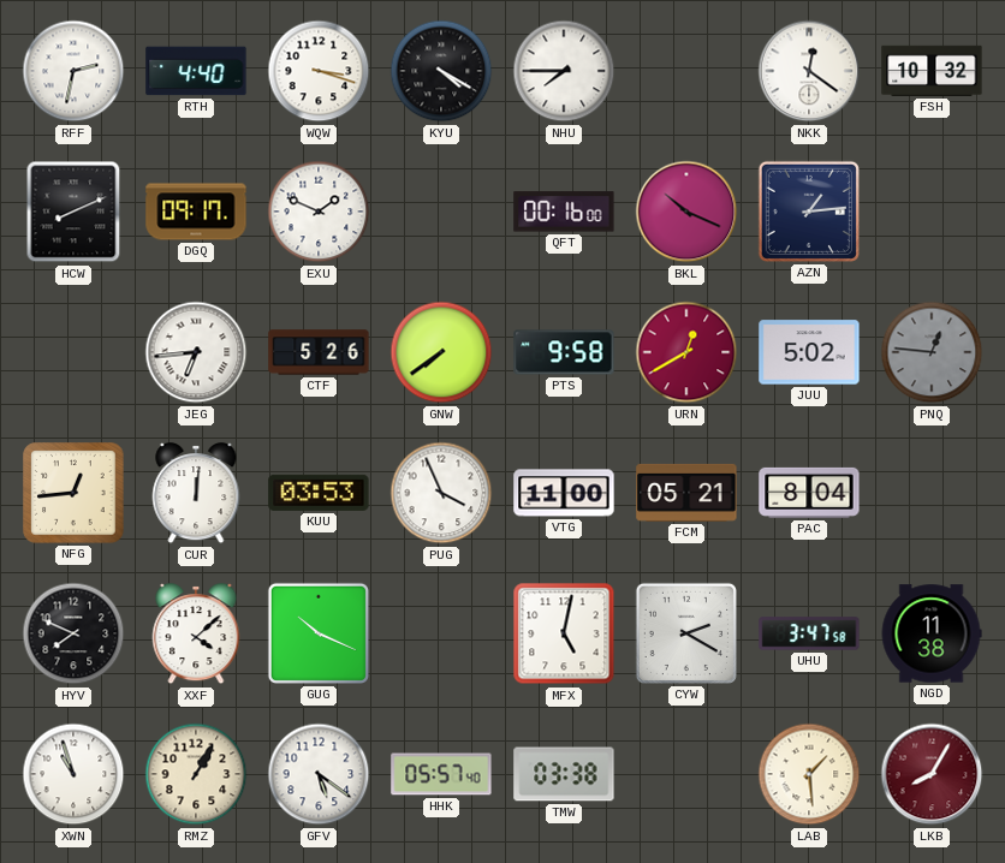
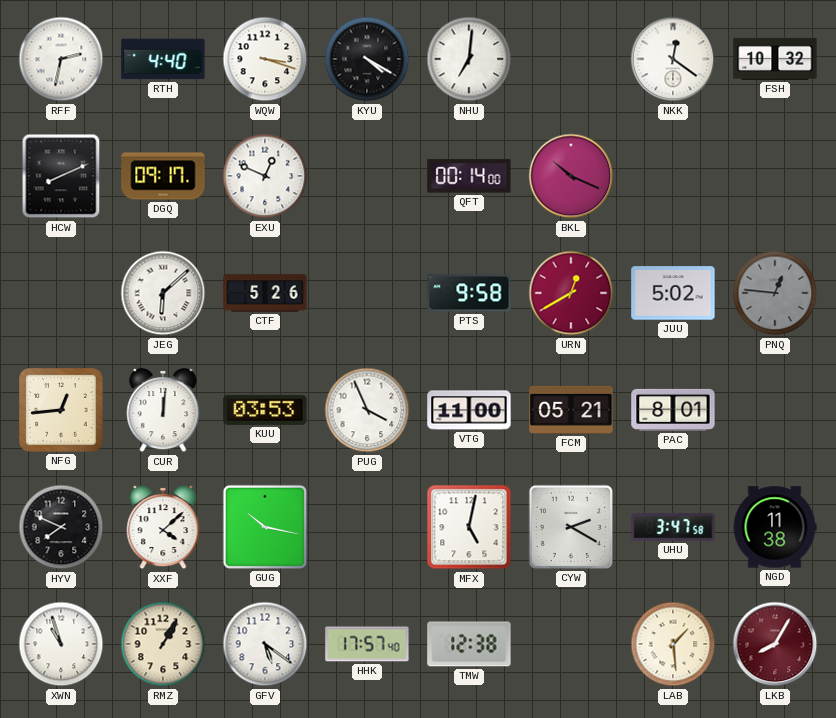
NHU: 7:45 -> 7:01
EXU: 1:49 -> 12:49
QFT: 00:16 -> 00:14
AZN: 1:14 -> none
JEG: 6:44 -> 6:08
GNW: 7:39 -> none
PAC: 8:04 -> 8:01
GUG: 10:19 -> 10:17
HHK: 05:57 -> 17:57
TMW: 03:38 -> 12:38
